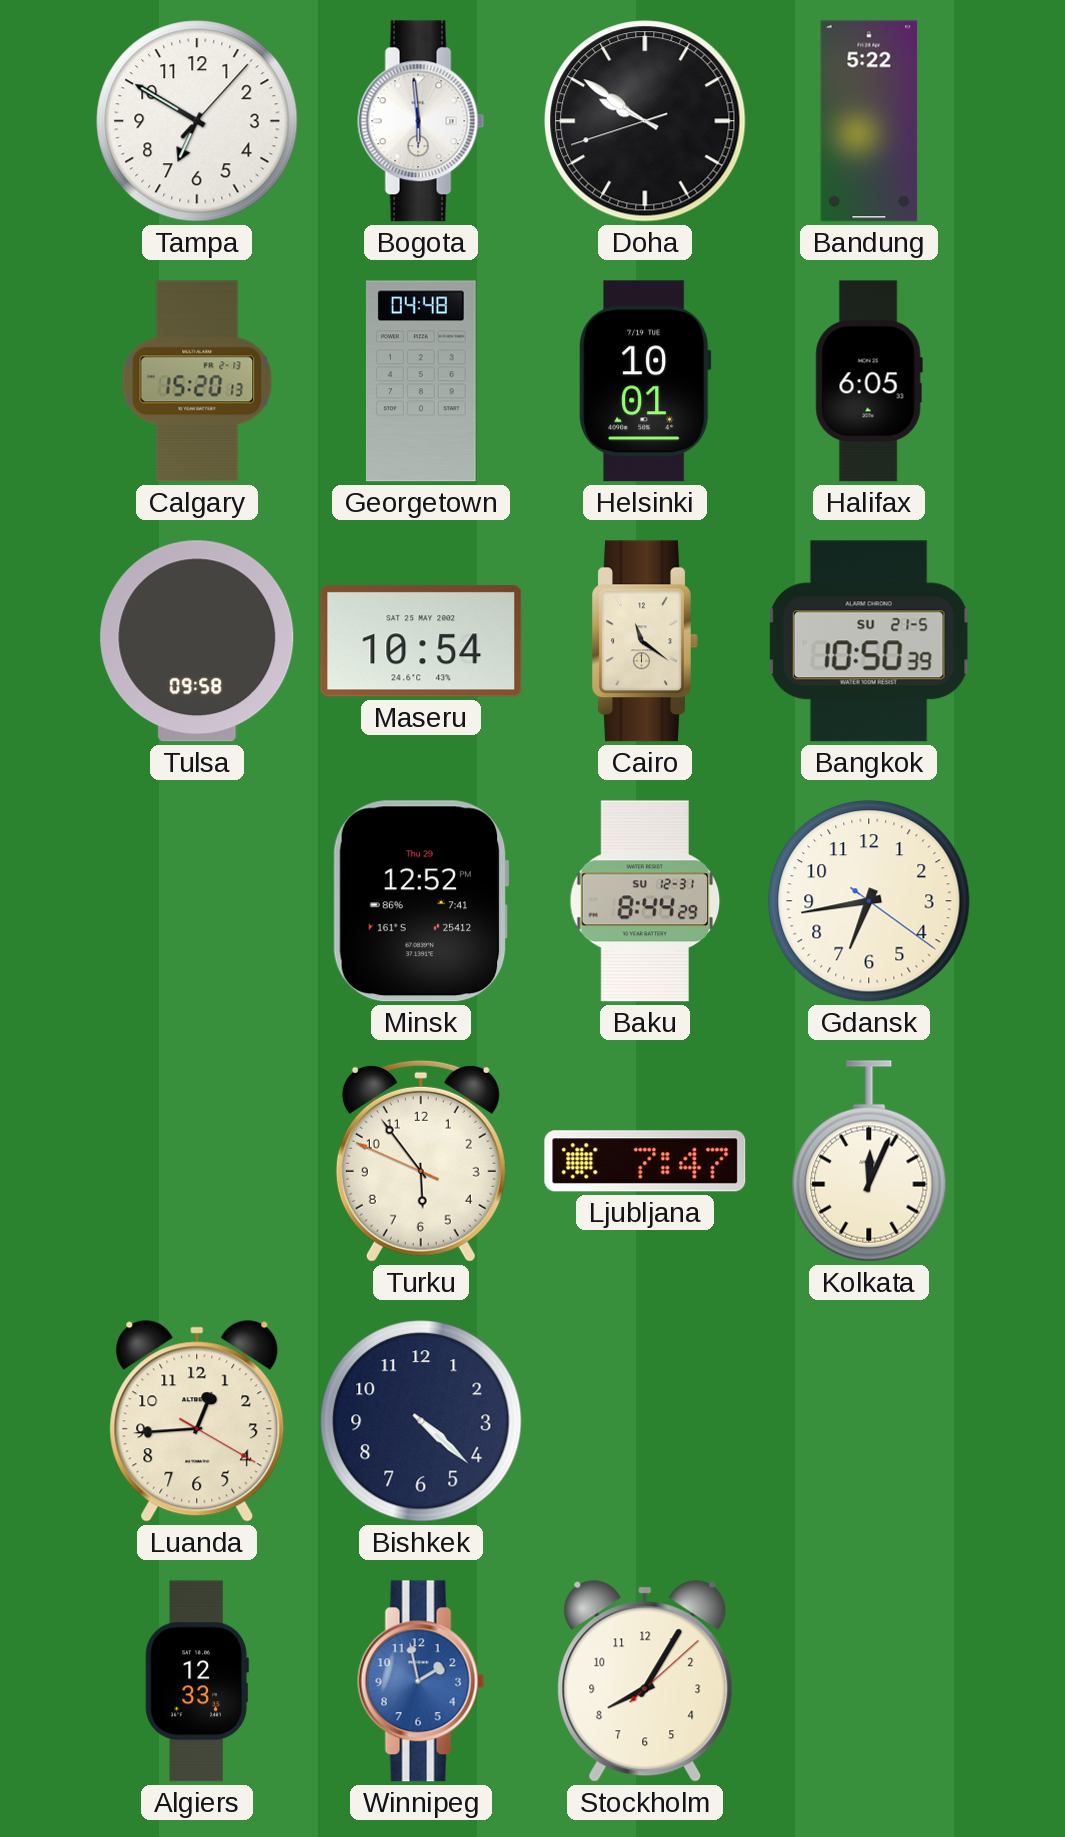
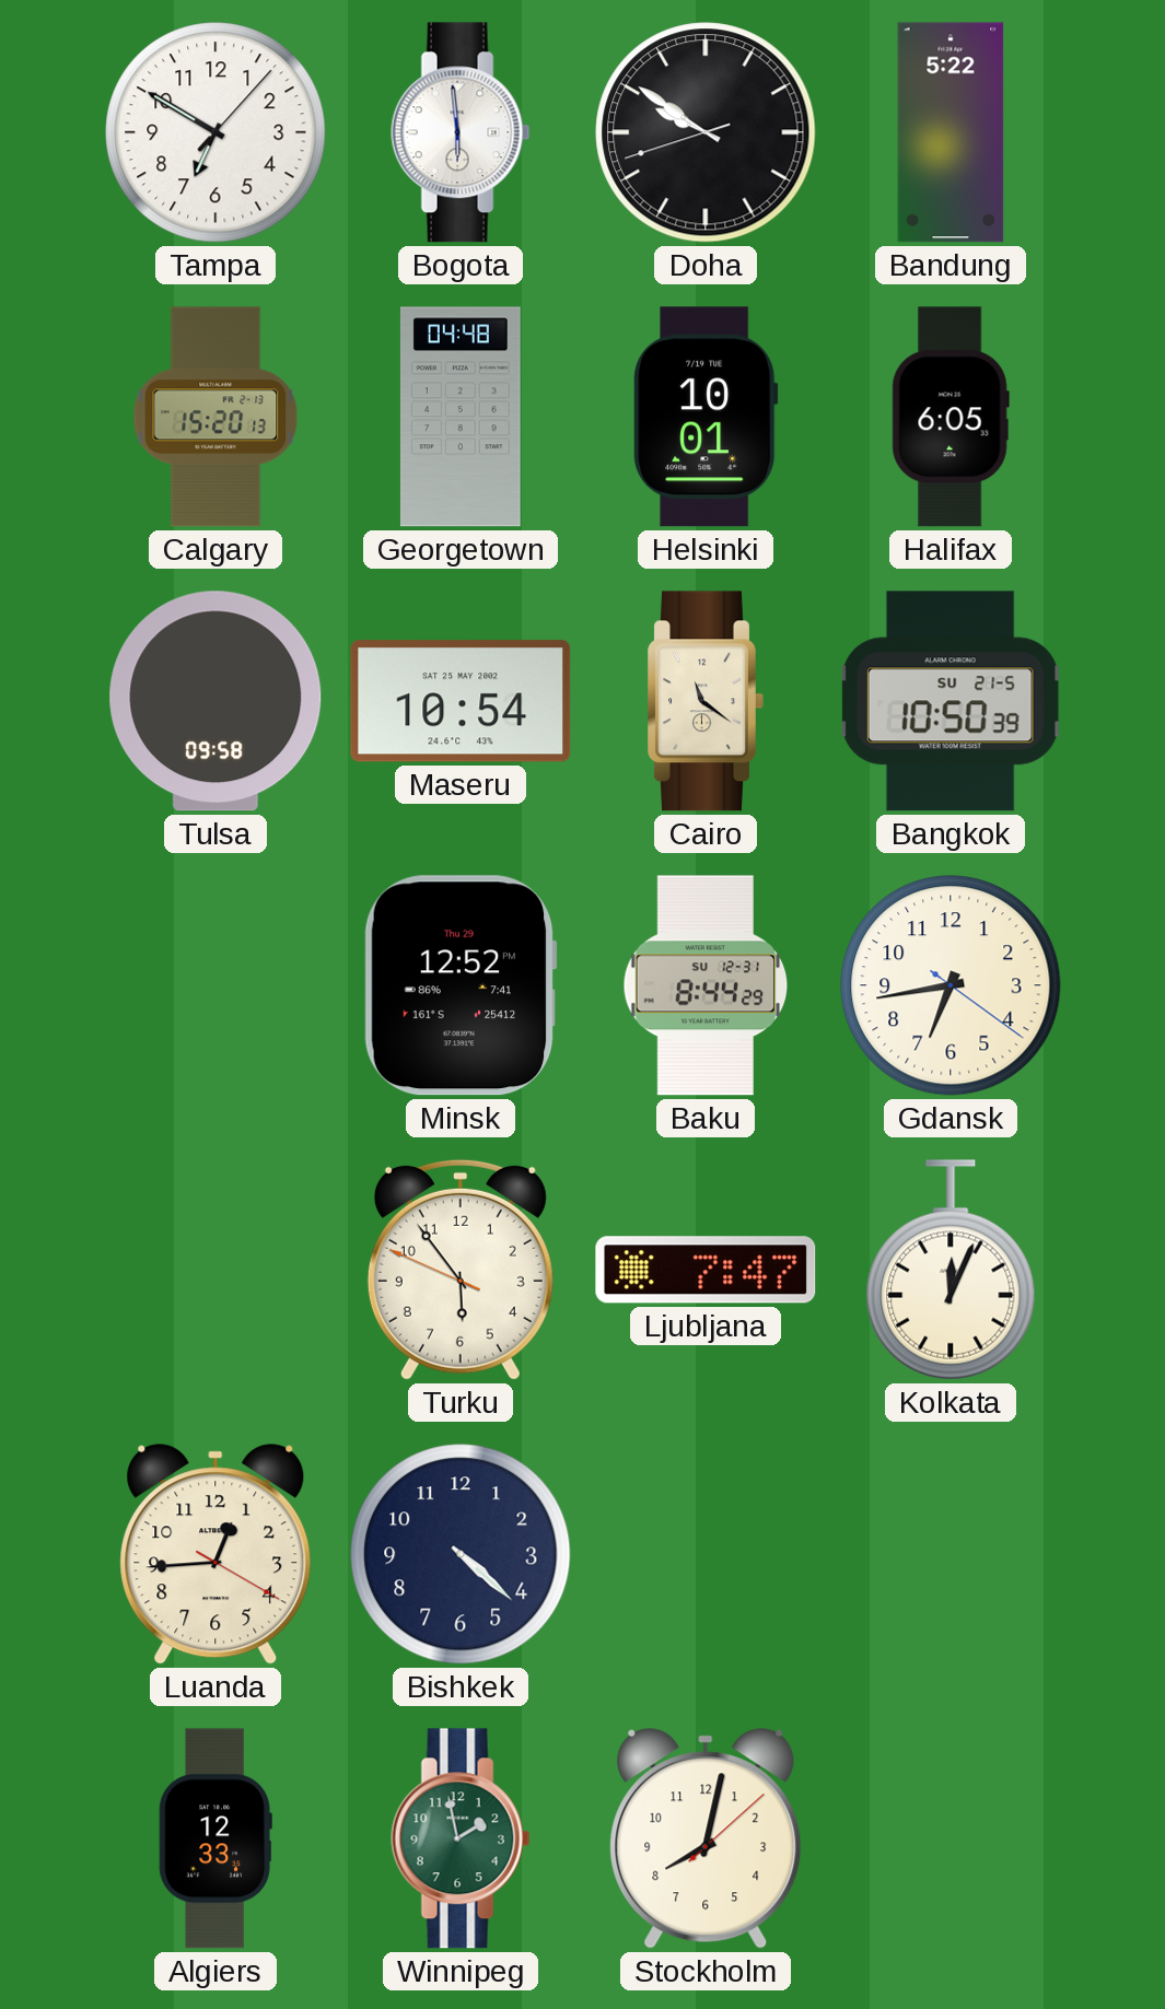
Winnipeg dial: blue -> green
Stockholm: 8:05 -> 8:02
